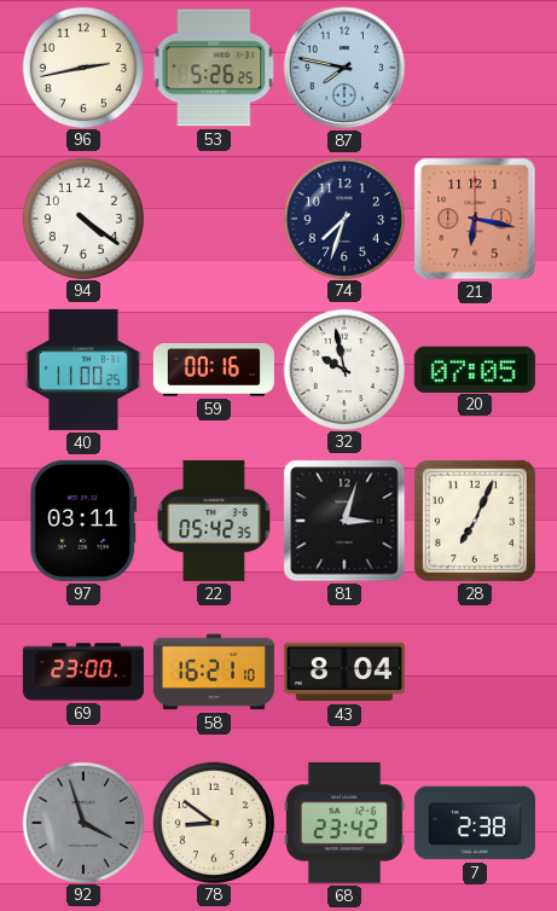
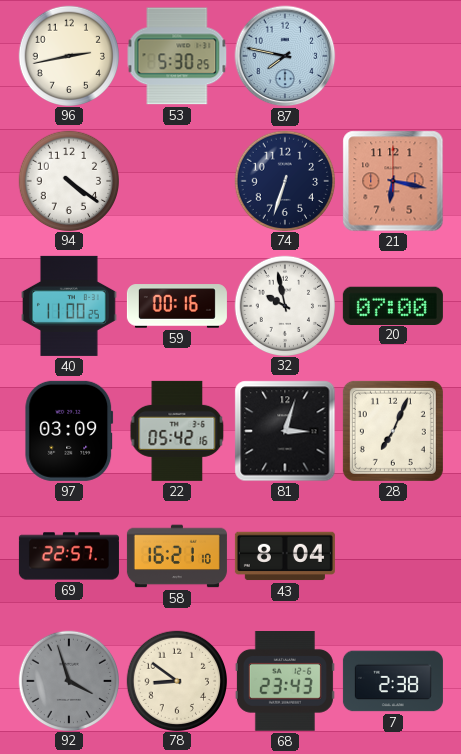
53: 5:26 -> 5:30
74: 7:33 -> 6:33
20: 07:05 -> 07:00
97: 03:11 -> 03:09
22: 05:42:35 -> 05:42:16
69: 23:00 -> 22:57
68: 23:42 -> 23:43
